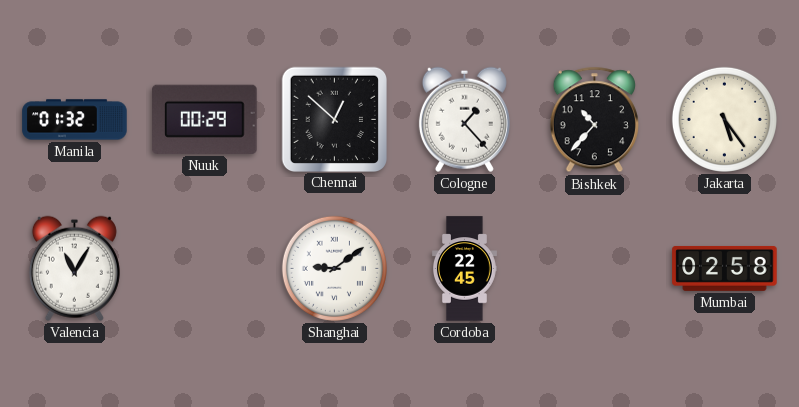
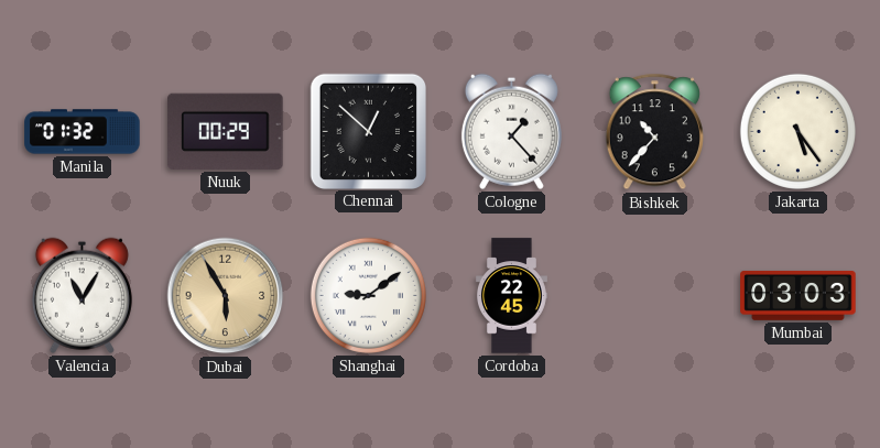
Dubai: none -> 5:55
Mumbai: 02:58 -> 03:03
